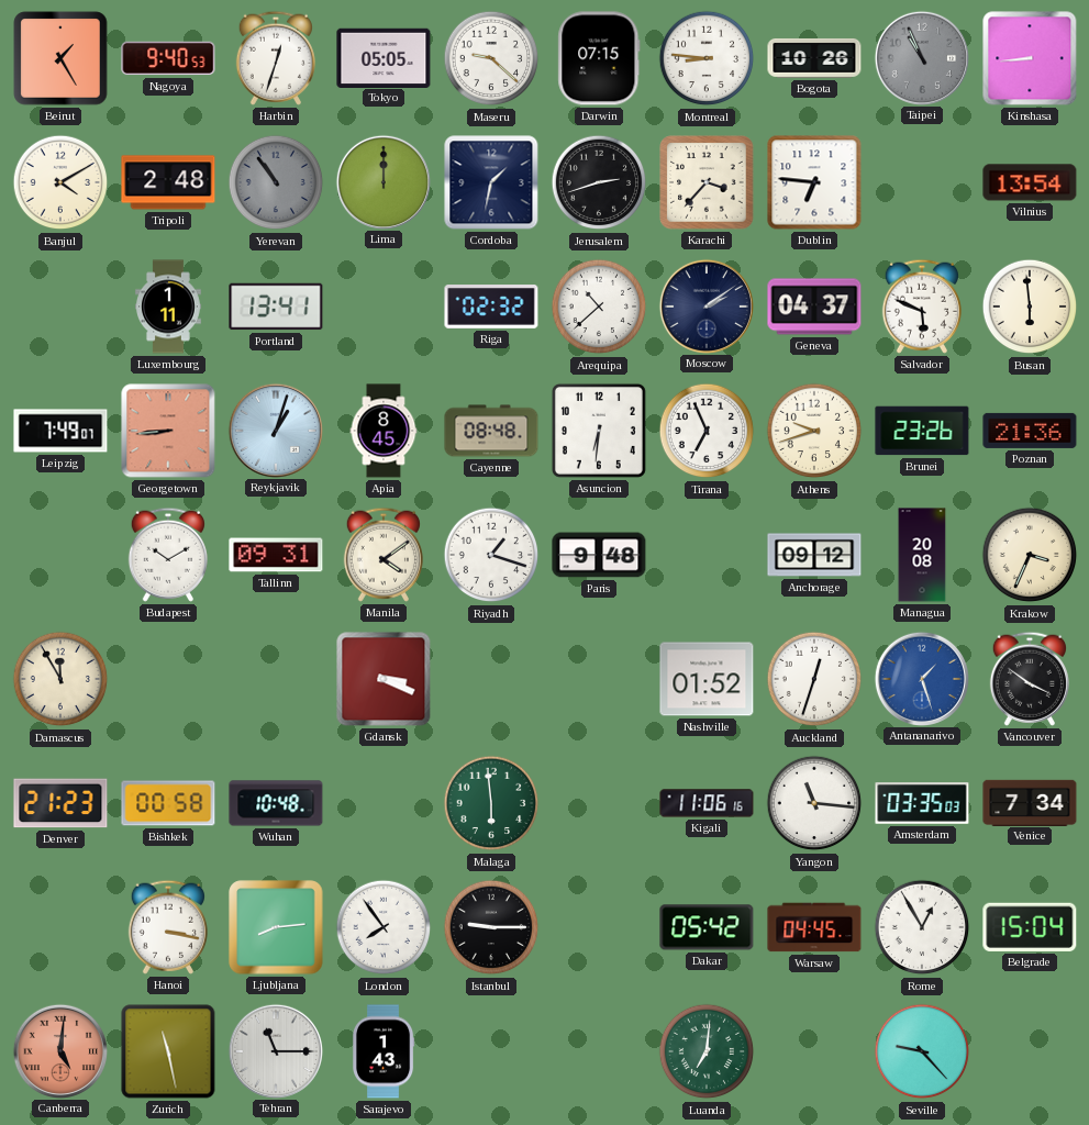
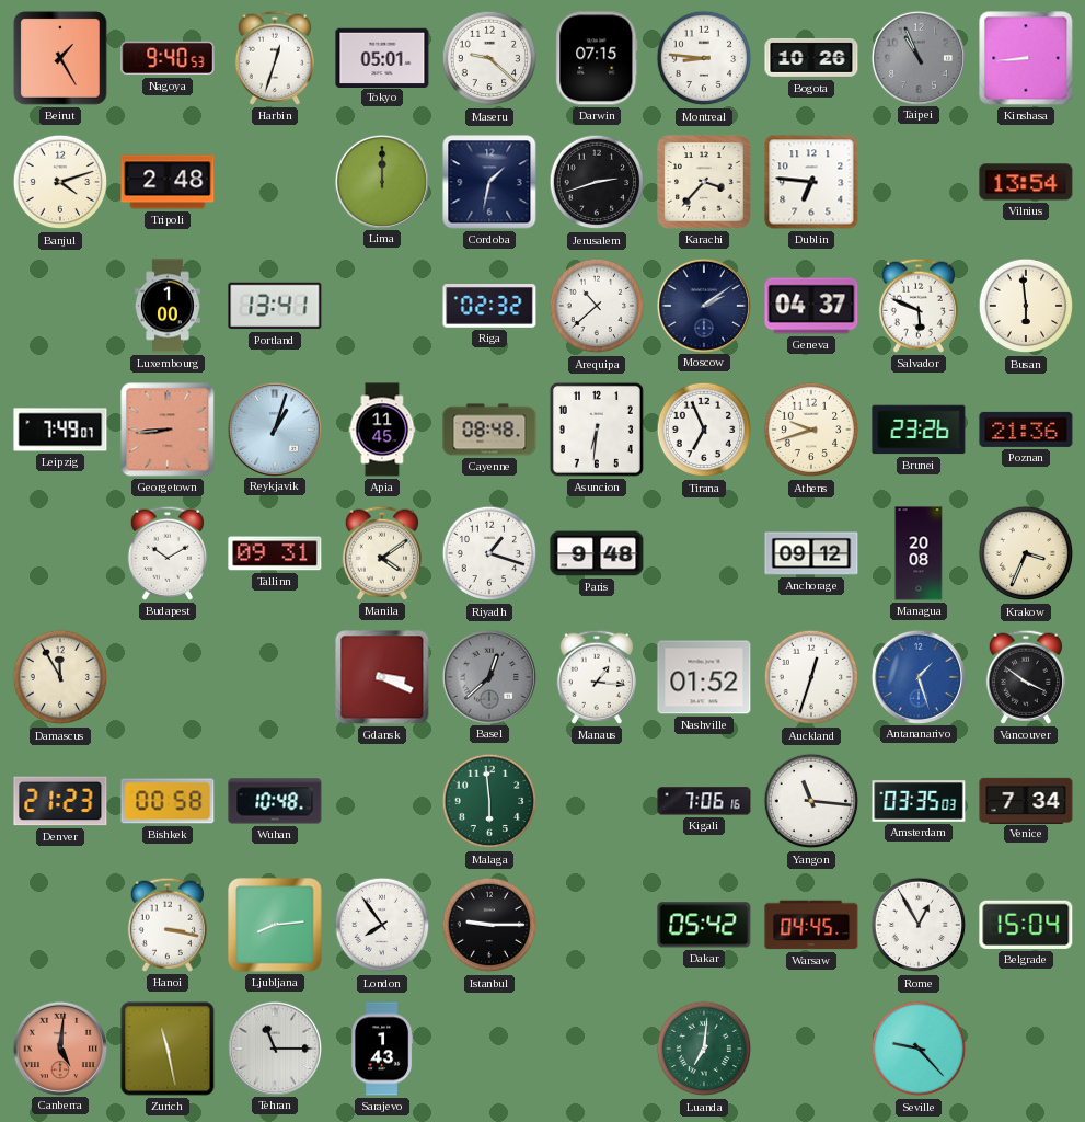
Tokyo: 05:05 -> 05:01
Banjul: 4:10 -> 4:12
Yerevan: 10:54 -> none
Luxembourg: 1:11 -> 1:00
Apia: 8:45 -> 11:45
Basel: none -> 12:38
Manaus: none -> 1:16
Kigali: 11:06 -> 7:06
